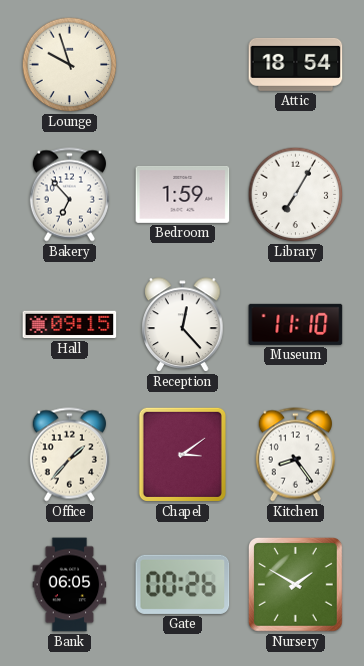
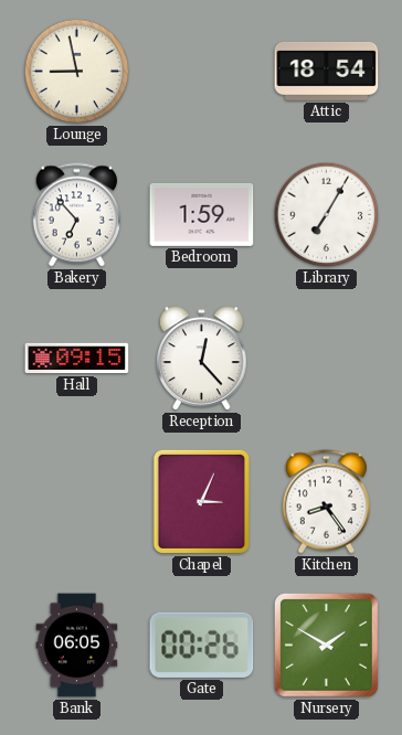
Lounge: 9:57 -> 8:58
Museum: 11:10 -> none
Office: 1:37 -> none
Chapel: 3:09 -> 3:04
